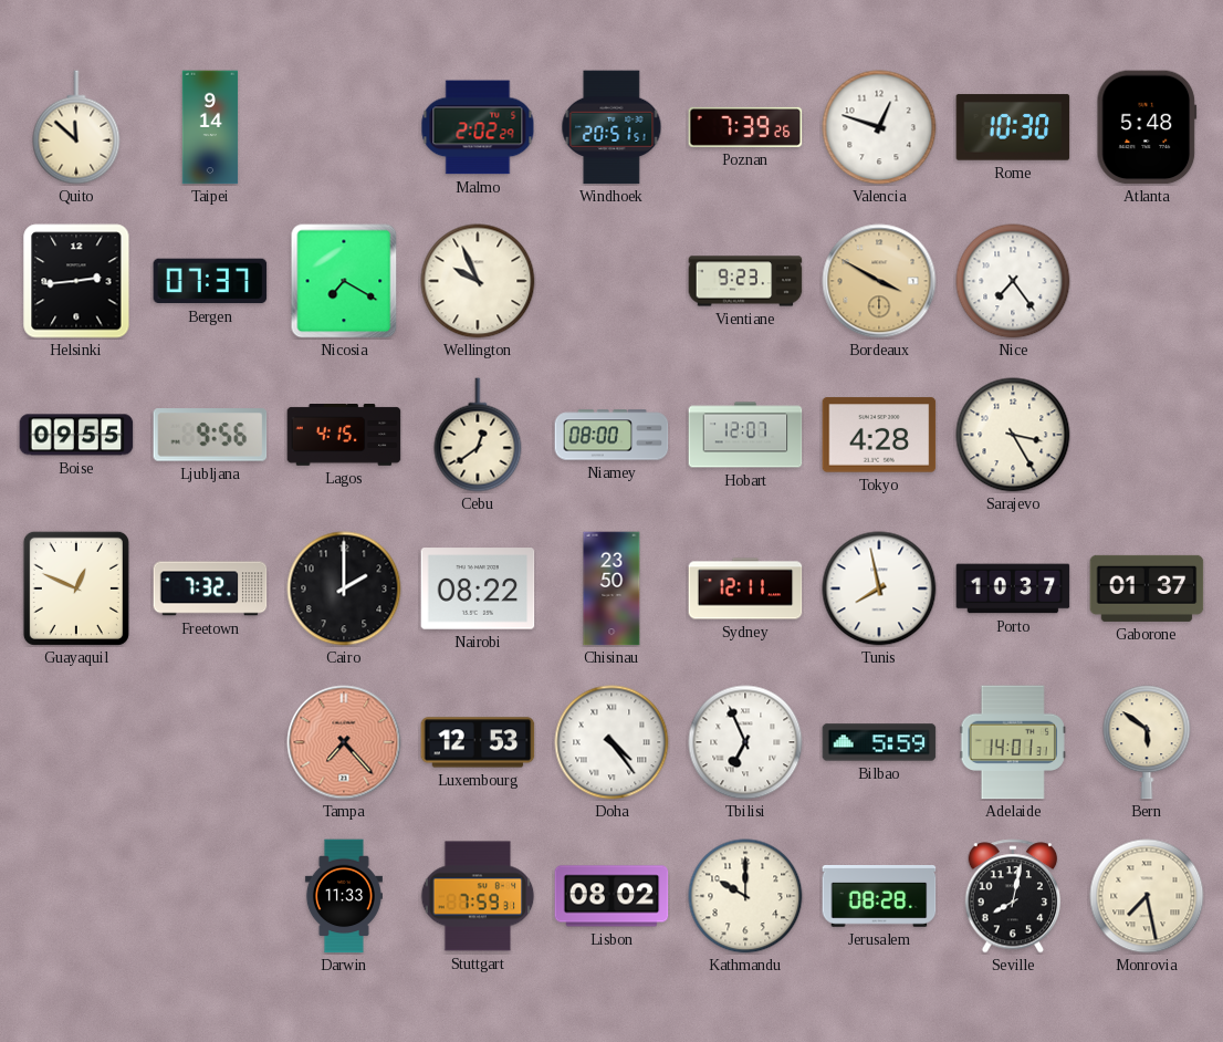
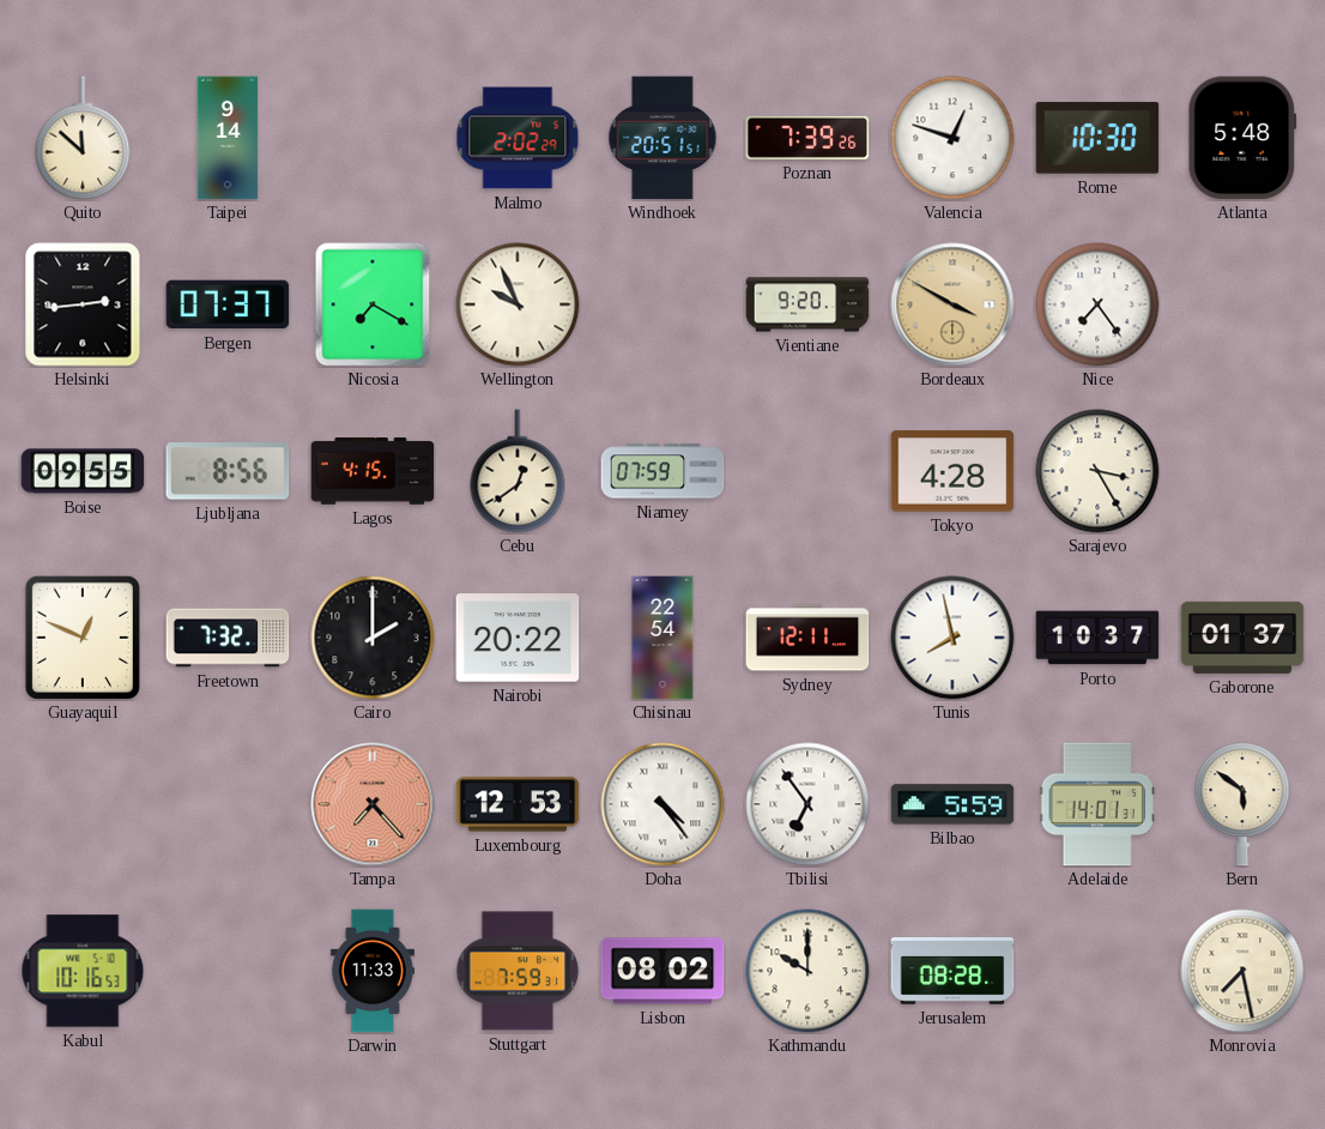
Vientiane: 9:23 -> 9:20
Ljubljana: 9:56 -> 8:56
Niamey: 08:00 -> 07:59
Hobart: 12:07 -> none
Nairobi: 08:22 -> 20:22
Chisinau: 23:50 -> 22:54
Tbilisi: 6:56 -> 6:54
Kabul: none -> 10:16
Seville: 8:02 -> none
